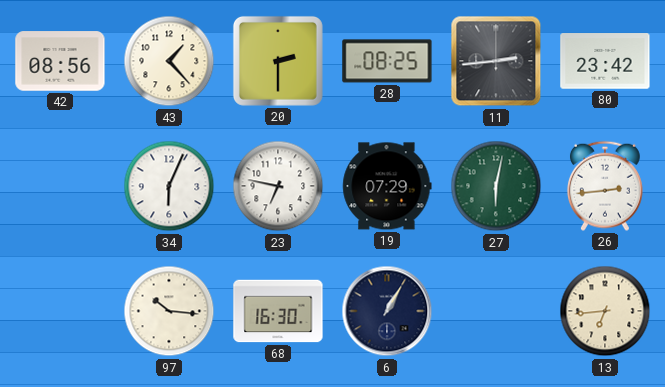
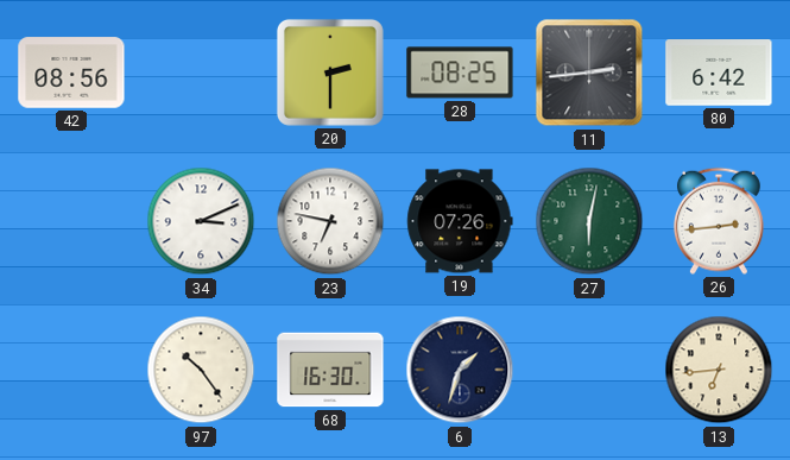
43: 1:23 -> none
80: 23:42 -> 6:42
34: 6:04 -> 3:11
19: 07:29 -> 07:26
97: 10:16 -> 10:24
6: 1:05 -> 1:33
